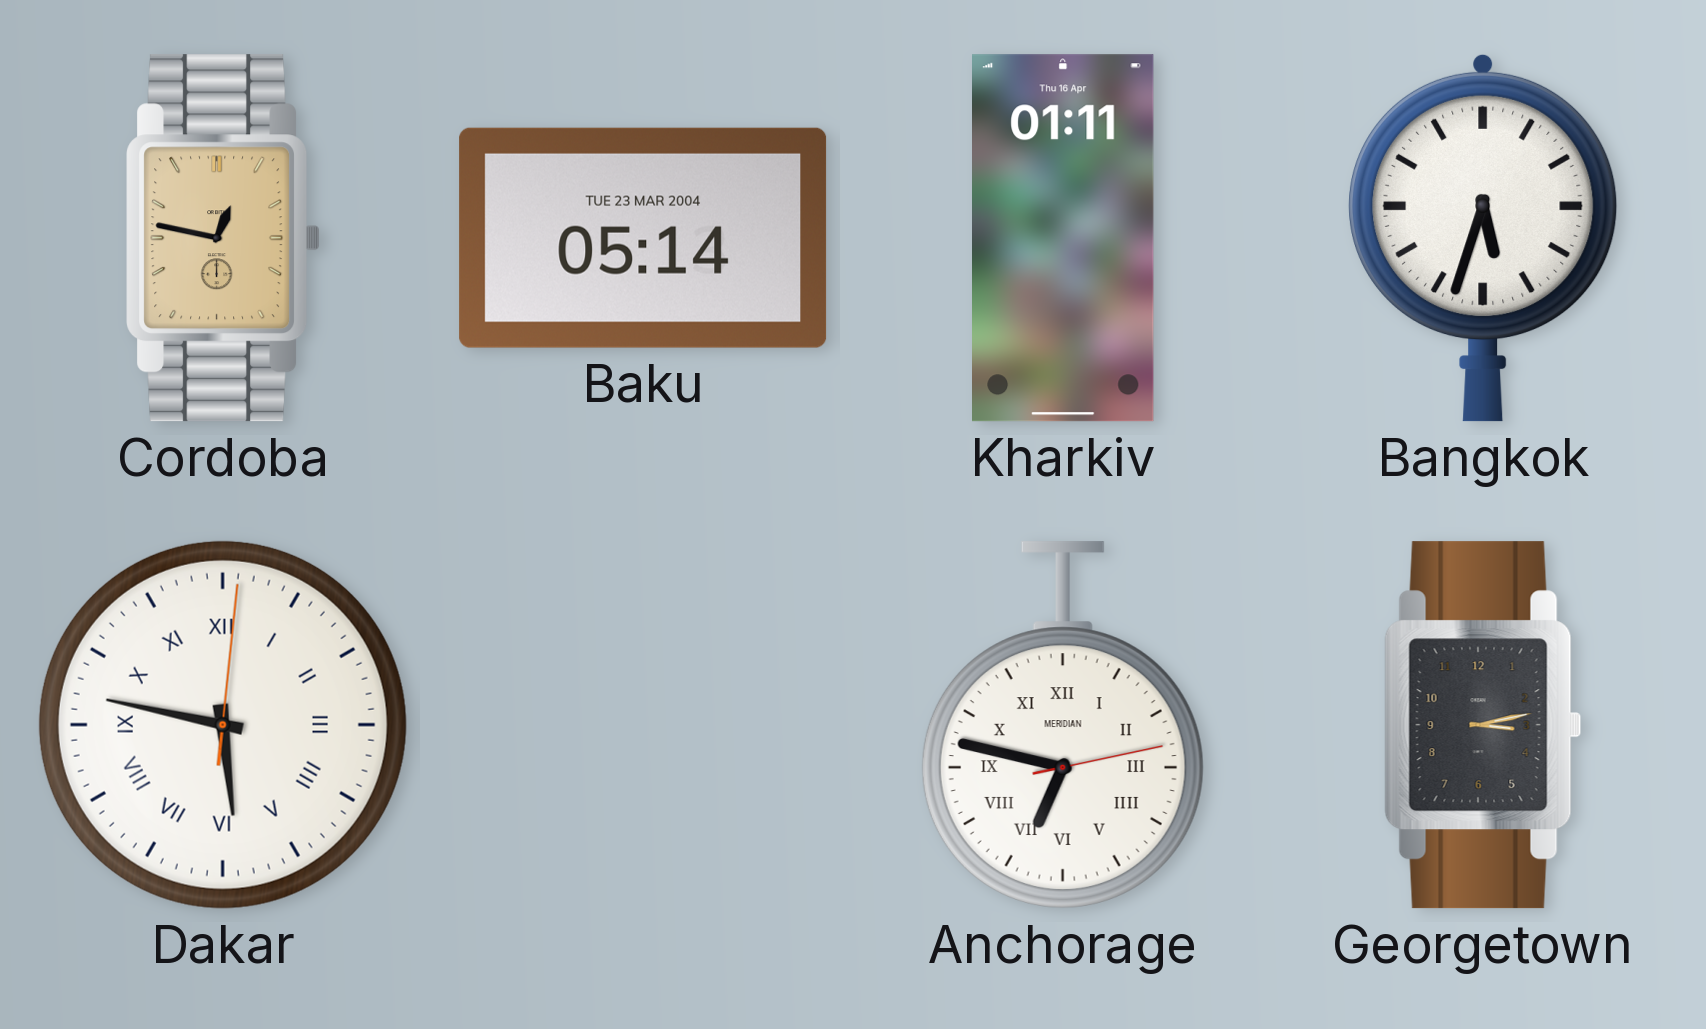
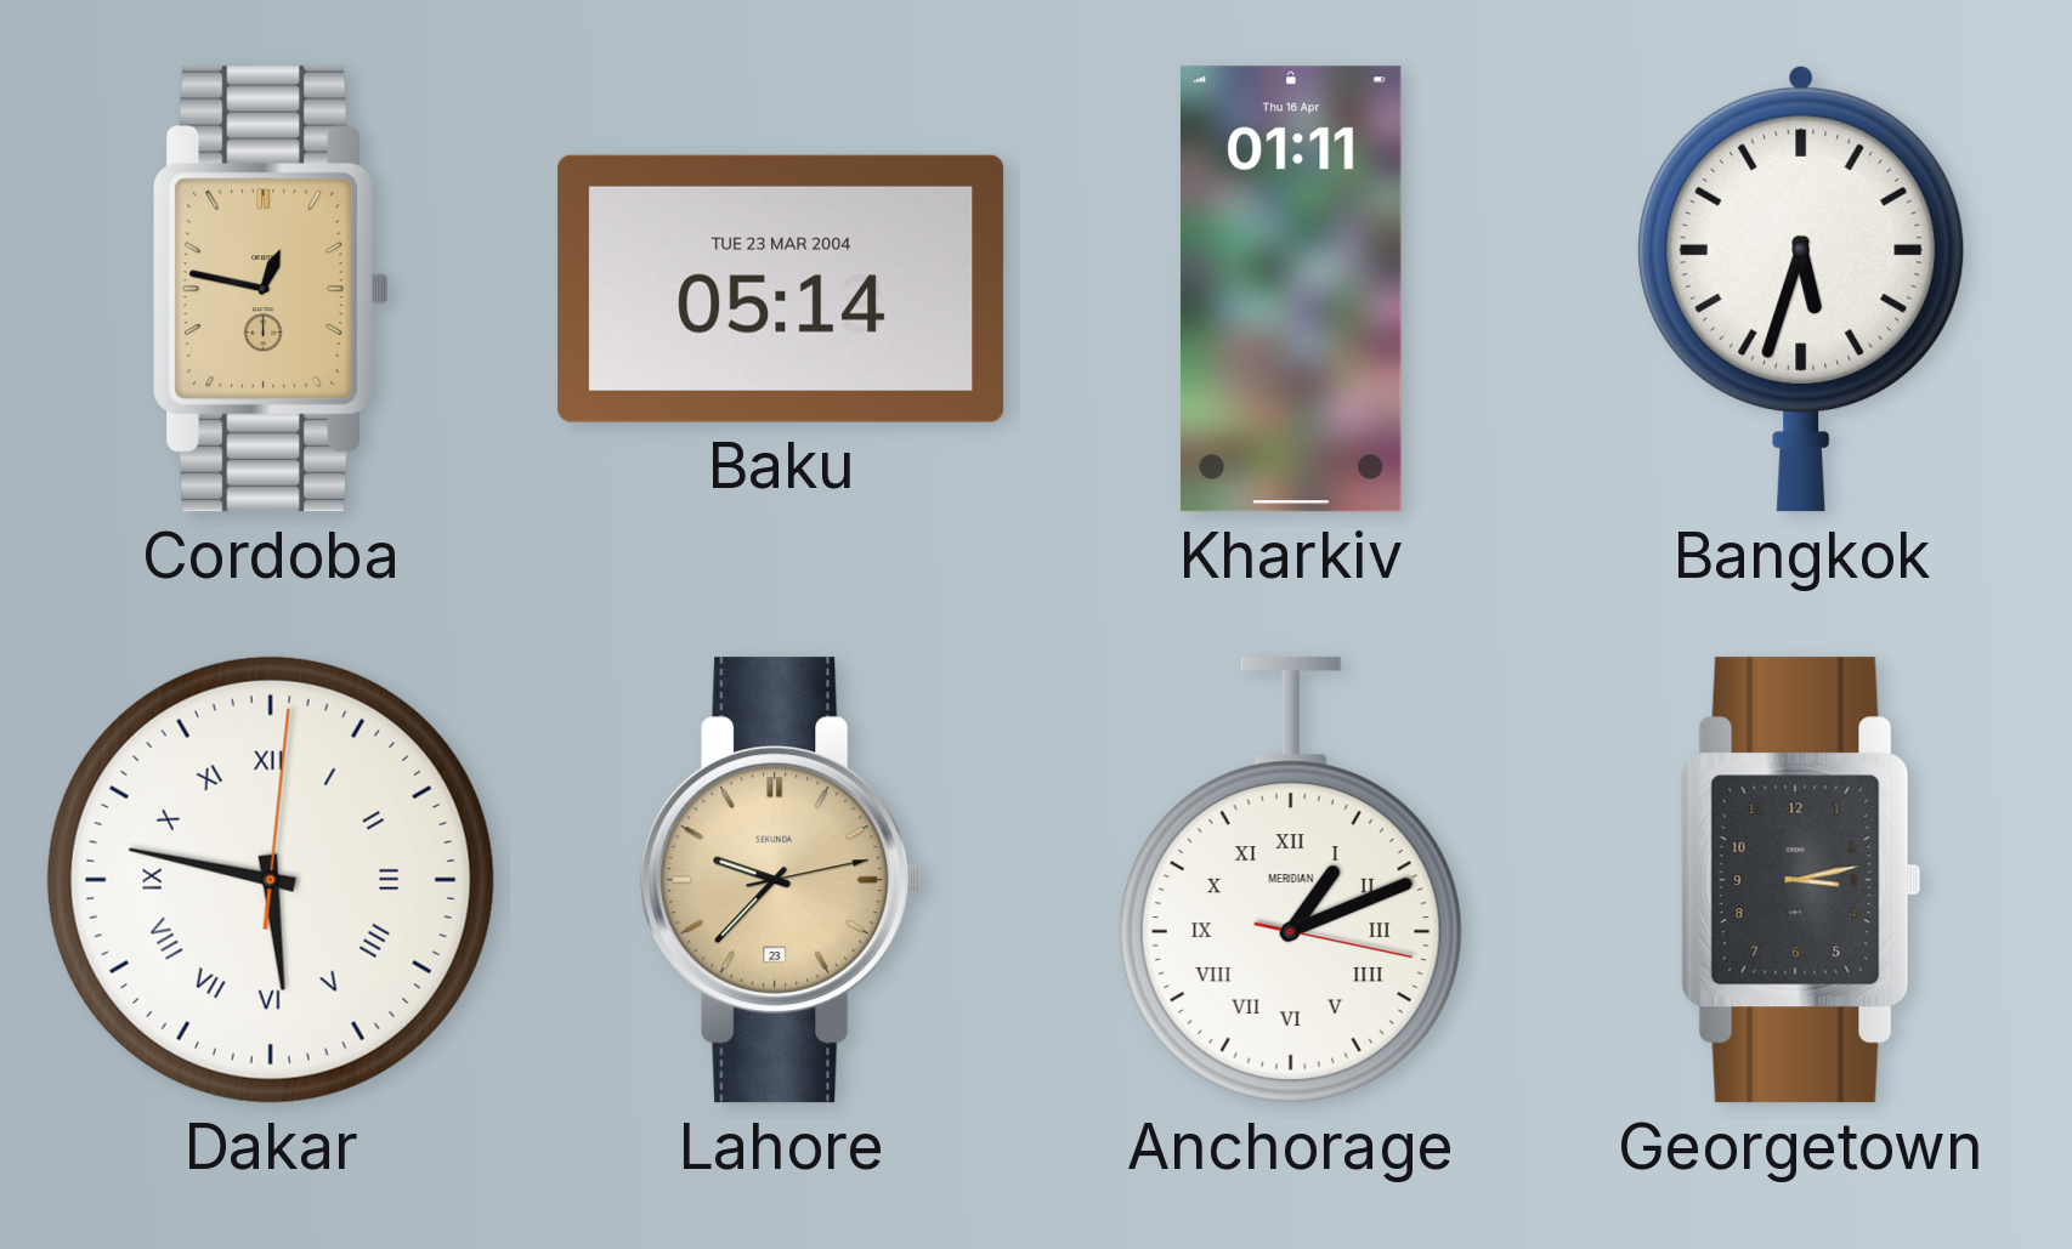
Lahore: none -> 9:37
Anchorage: 6:47 -> 1:11
